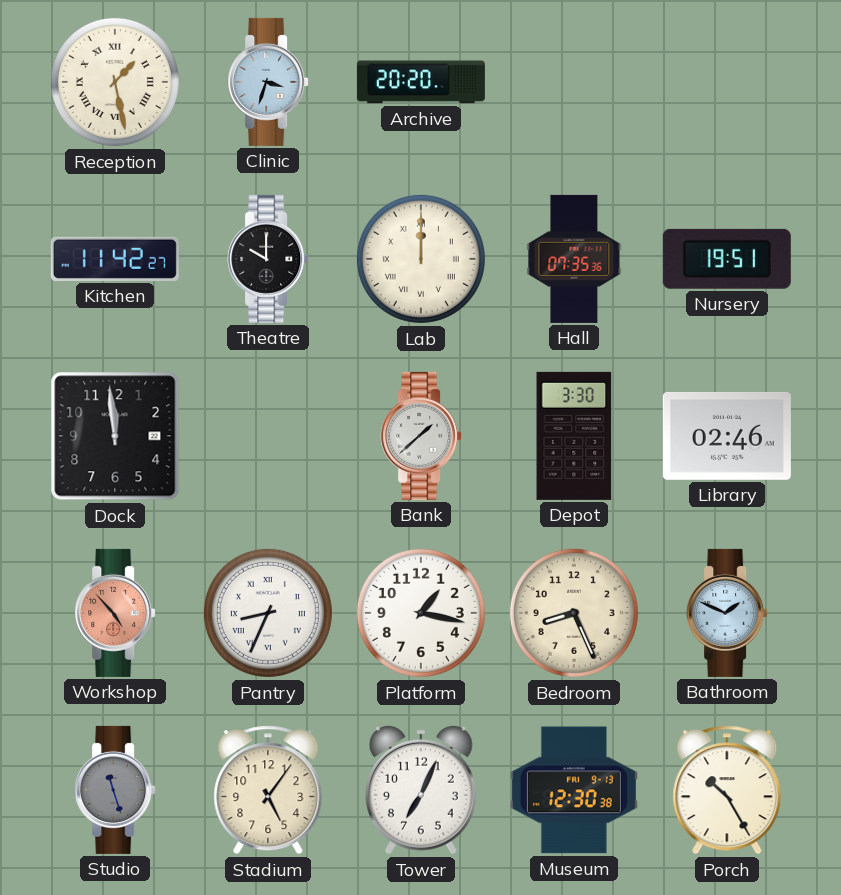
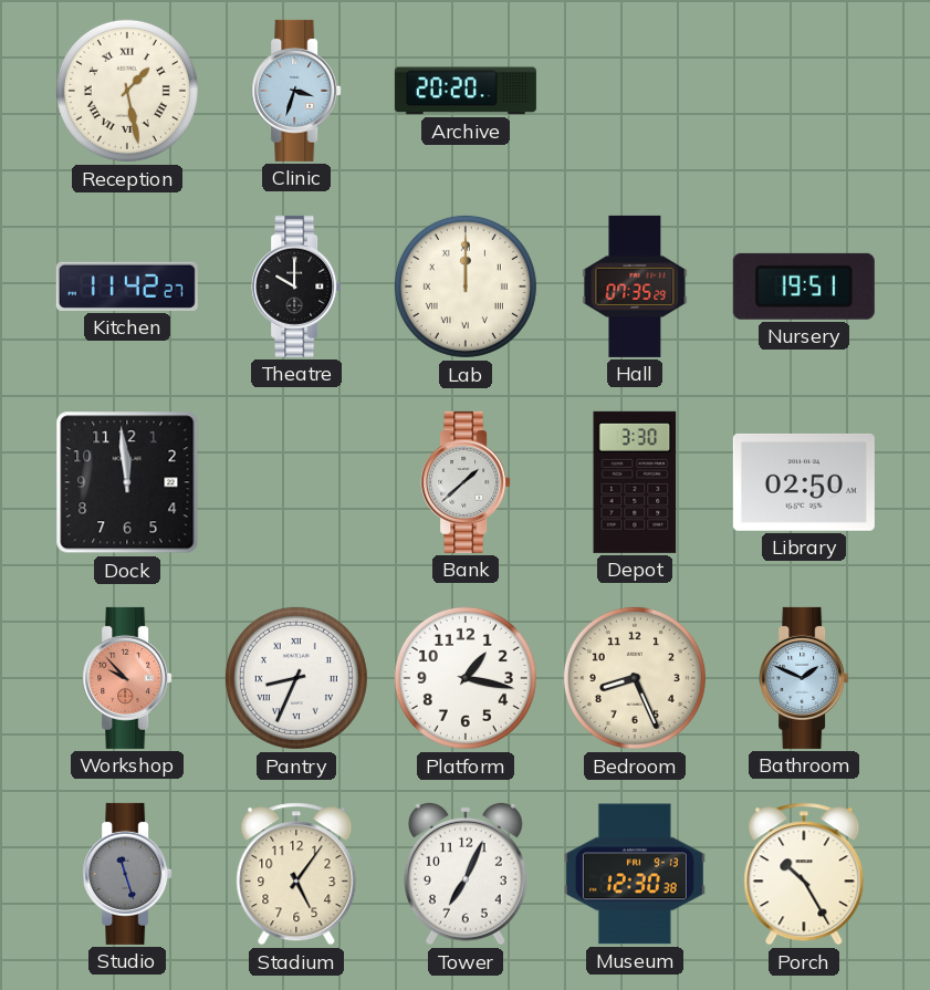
Hall: 07:35:36 -> 07:35:29
Library: 02:46 -> 02:50
Workshop: 4:53 -> 9:53
